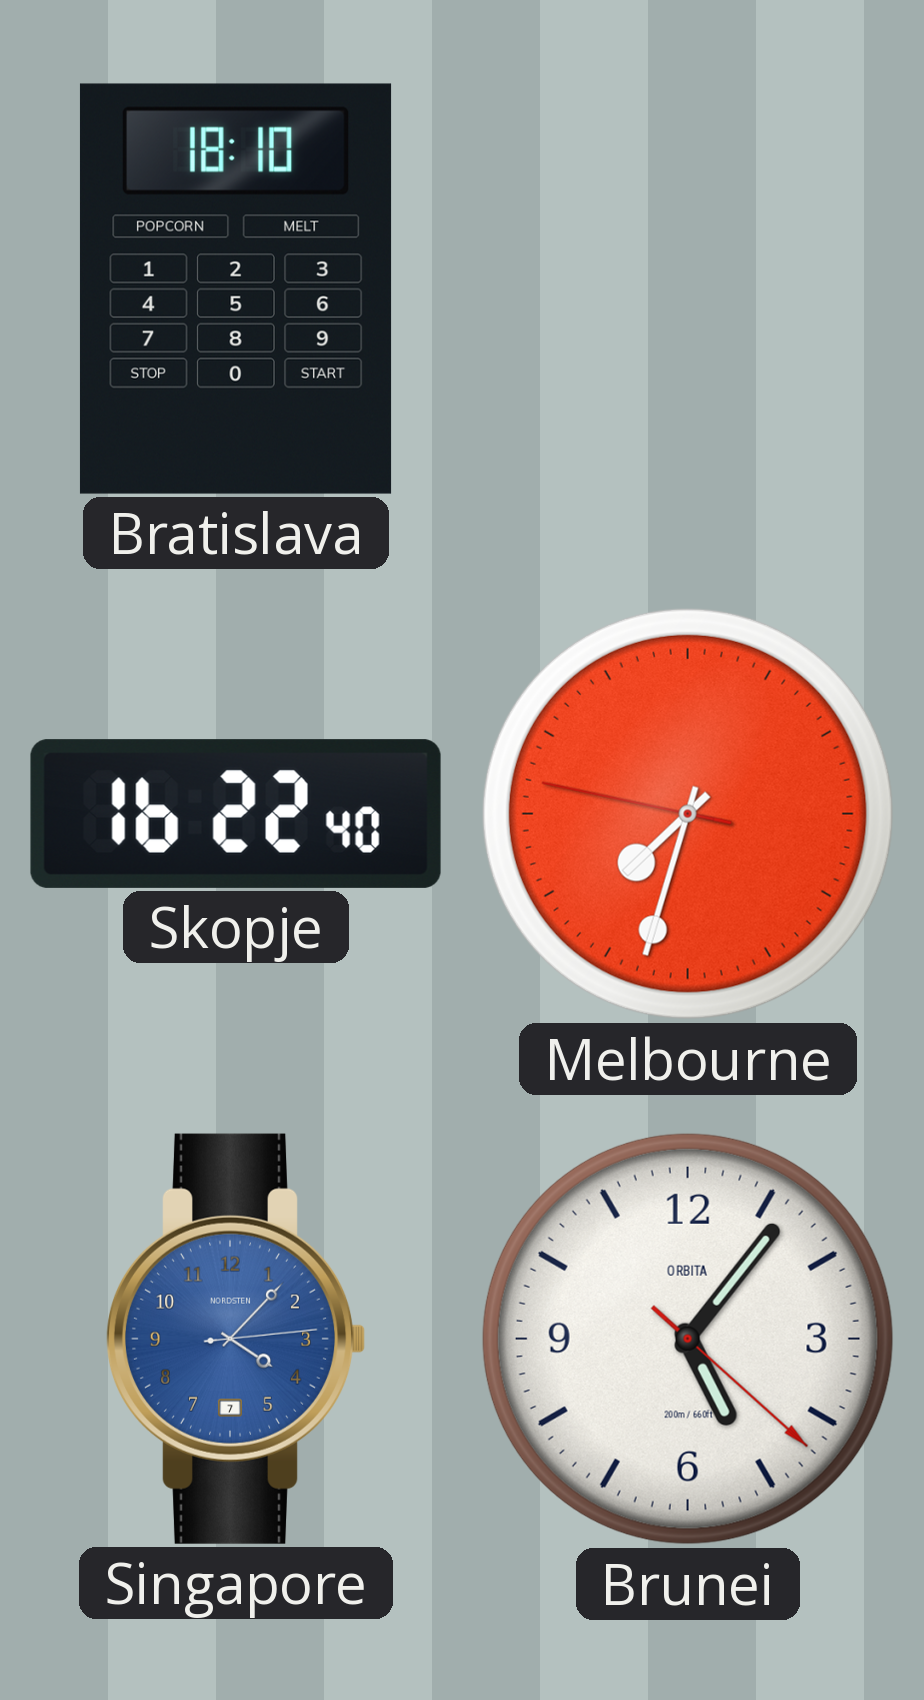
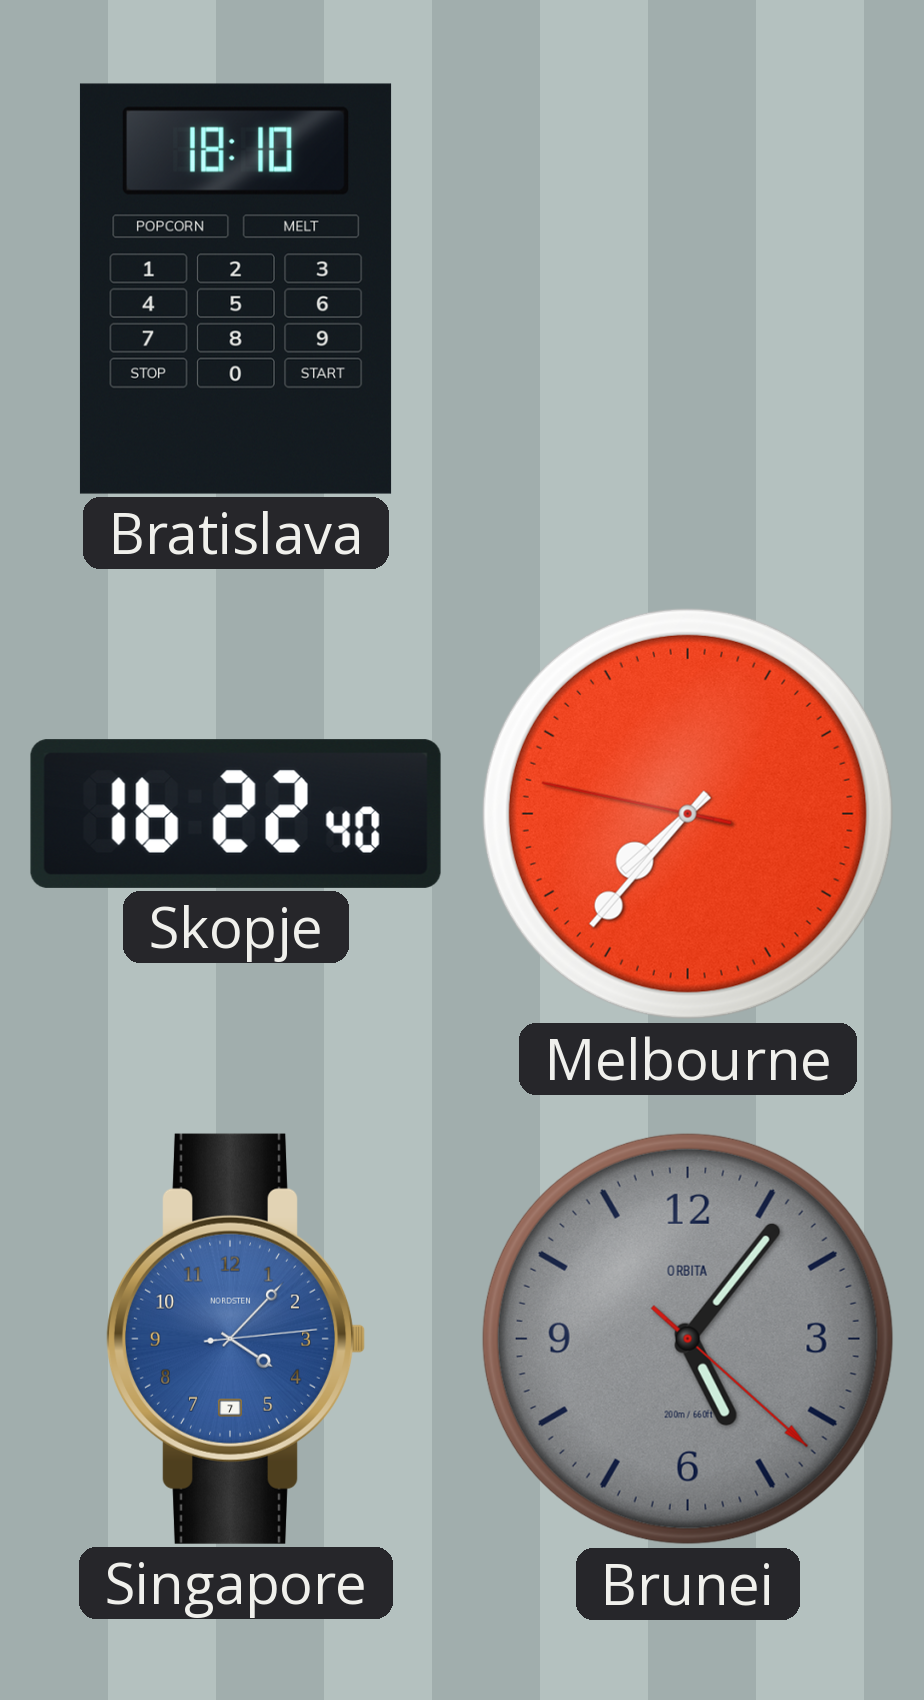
Melbourne: 7:32 -> 7:36
Brunei dial: white -> grey
